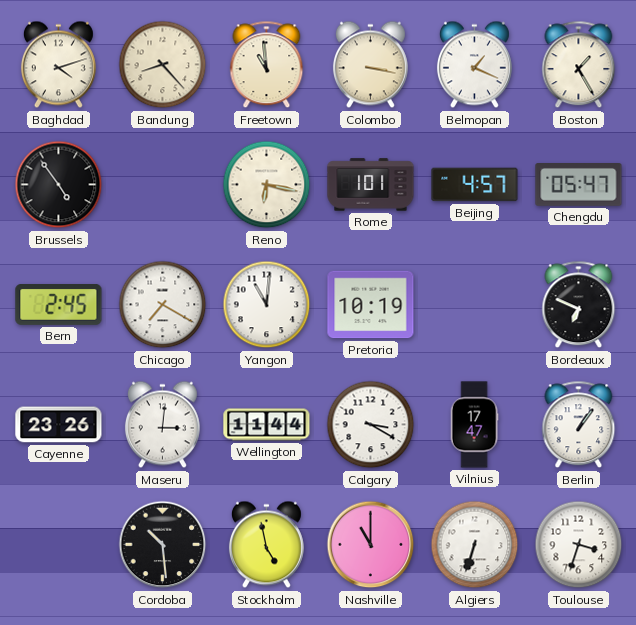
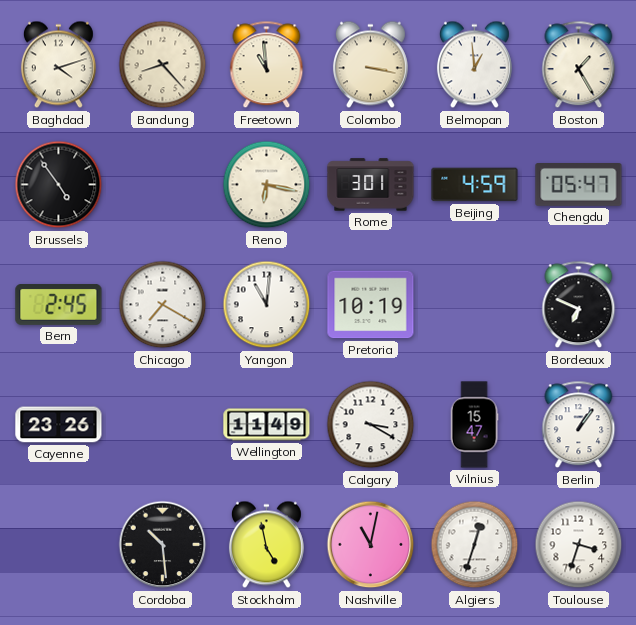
Belmopan: 1:19 -> 12:59
Rome: 1:01 -> 3:01
Beijing: 4:57 -> 4:59
Maseru: 3:01 -> none
Wellington: 11:44 -> 11:49
Vilnius: 17:47 -> 15:47
Nashville: 11:00 -> 11:02
Algiers: 6:33 -> 12:33
